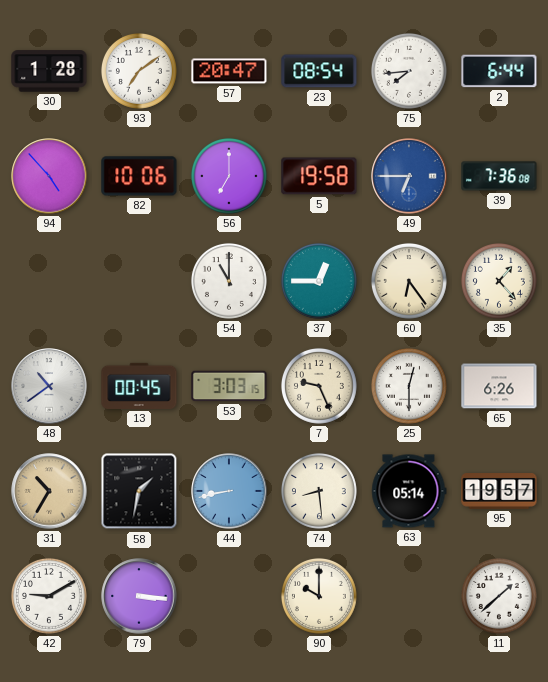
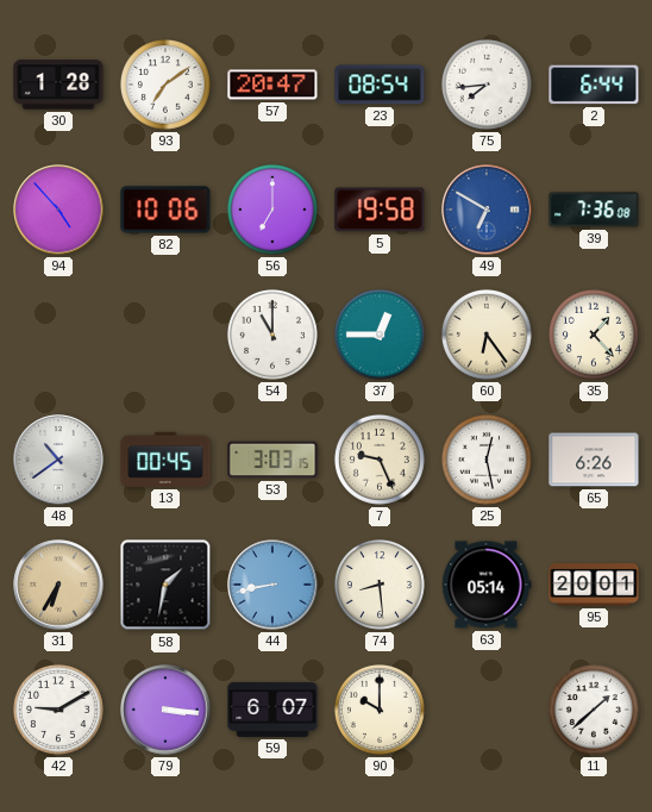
49: 6:45 -> 6:50
25: 12:30 -> 12:28
31: 10:35 -> 6:35
95: 19:57 -> 20:01
59: none -> 6:07
